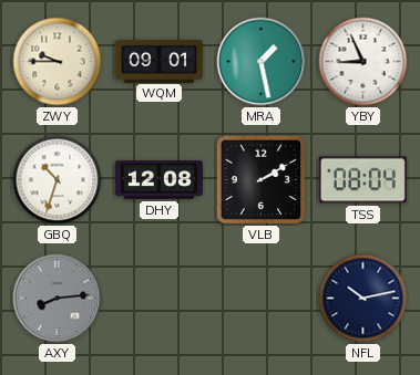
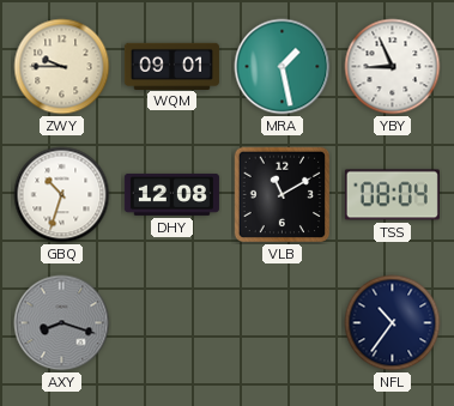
VLB: 2:10 -> 11:10
AXY: 8:14 -> 8:18
NFL: 10:13 -> 10:36
